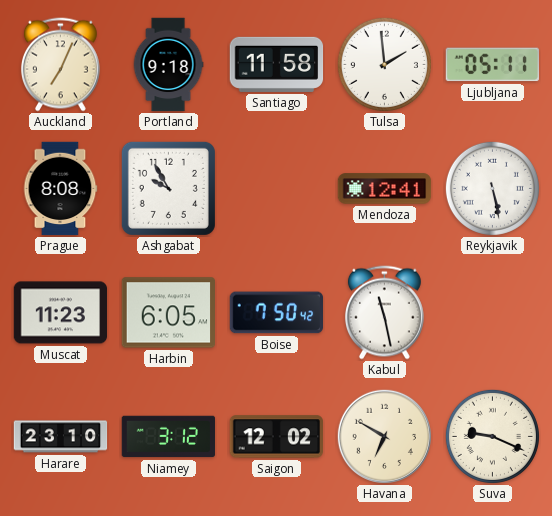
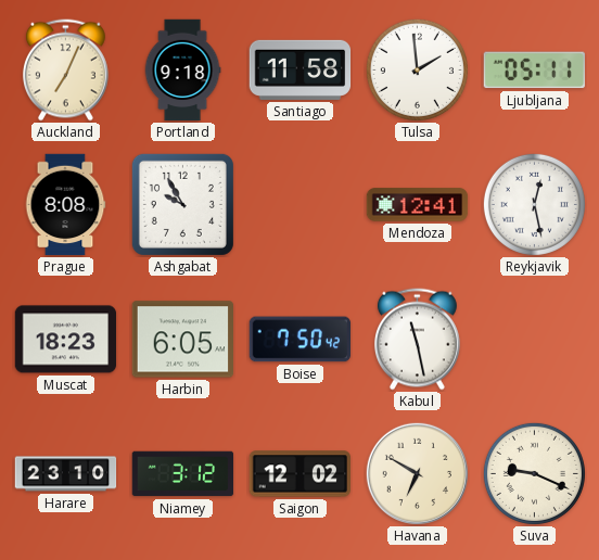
Reykjavik: 5:28 -> 12:28
Muscat: 11:23 -> 18:23
